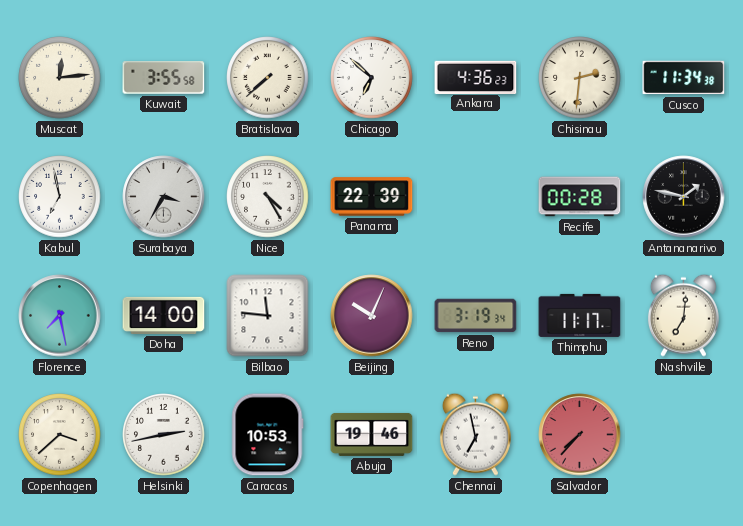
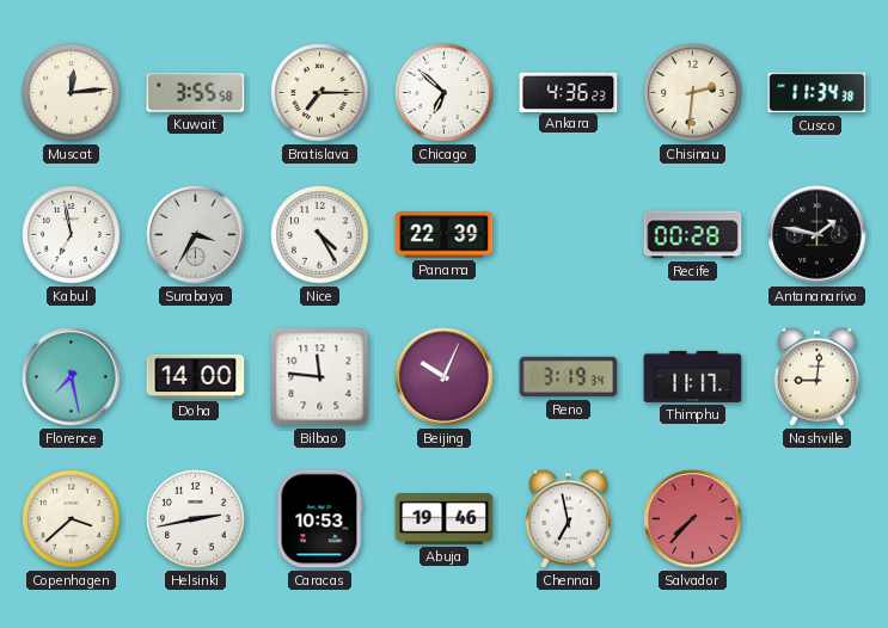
Bratislava: 7:38 -> 7:15
Nashville: 7:01 -> 9:01
